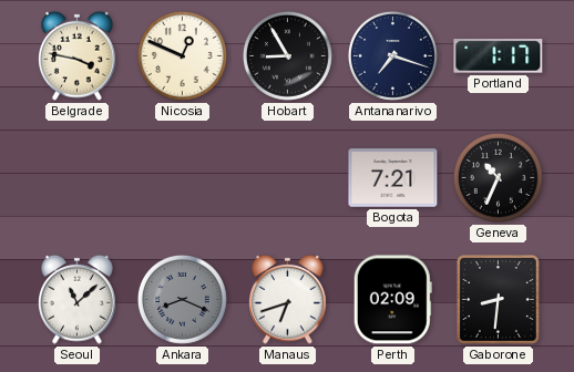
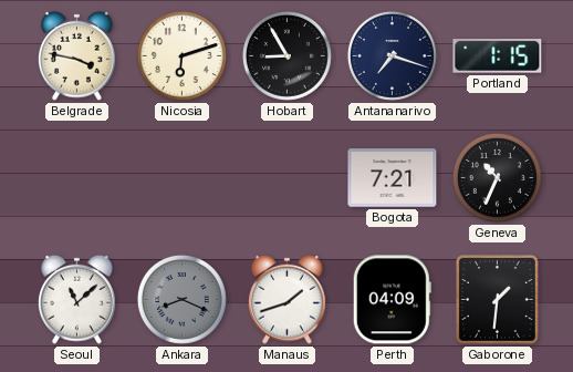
Nicosia: 12:49 -> 6:12
Portland: 1:17 -> 1:15
Manaus: 6:42 -> 1:42
Perth: 02:09 -> 04:09
Gaborone: 8:31 -> 1:31
